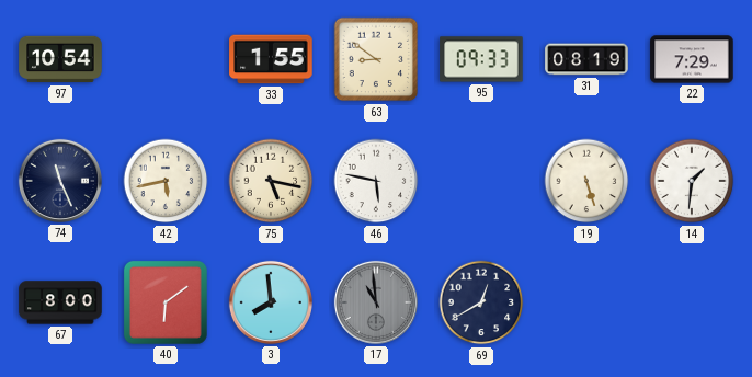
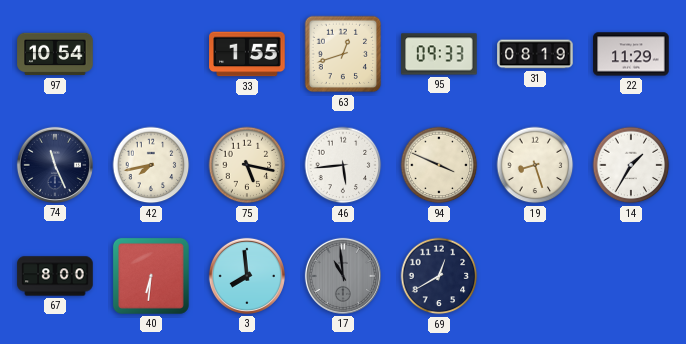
63: 8:51 -> 12:42
22: 7:29 -> 11:29
42: 5:43 -> 7:43
46: 5:47 -> 5:44
94: none -> 3:49
19: 5:27 -> 8:27
14: 1:31 -> 1:35
40: 6:09 -> 6:31
